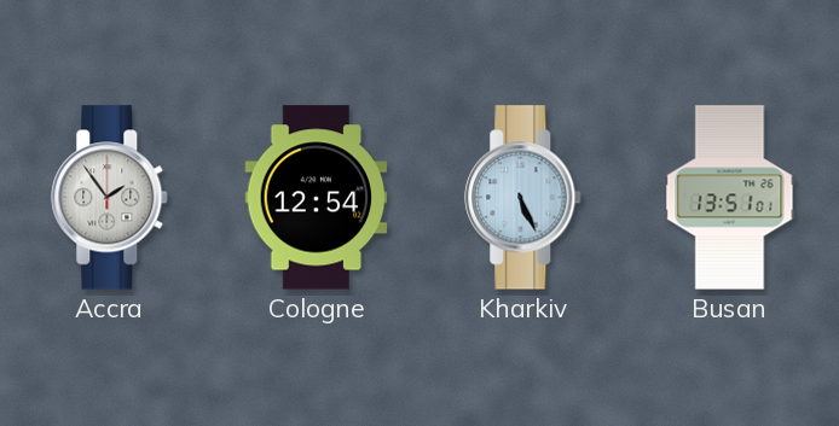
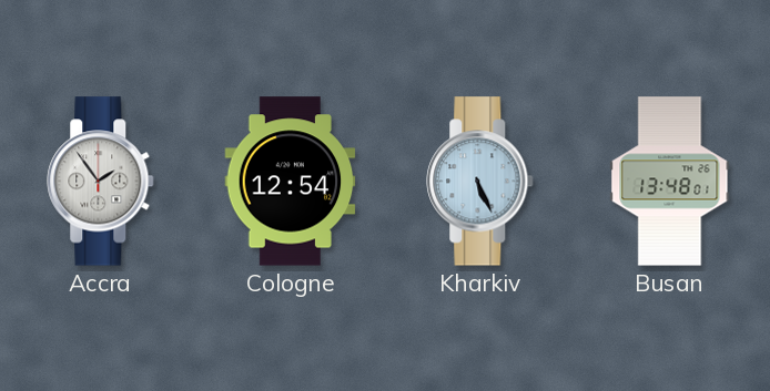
Busan: 13:51 -> 13:48
